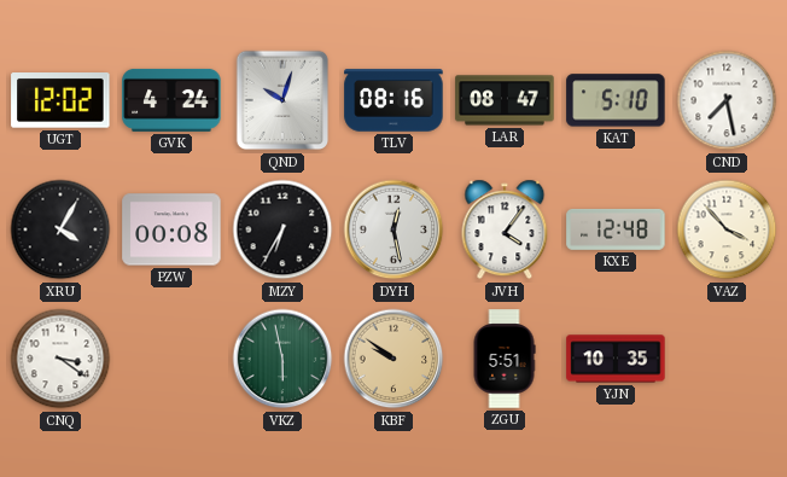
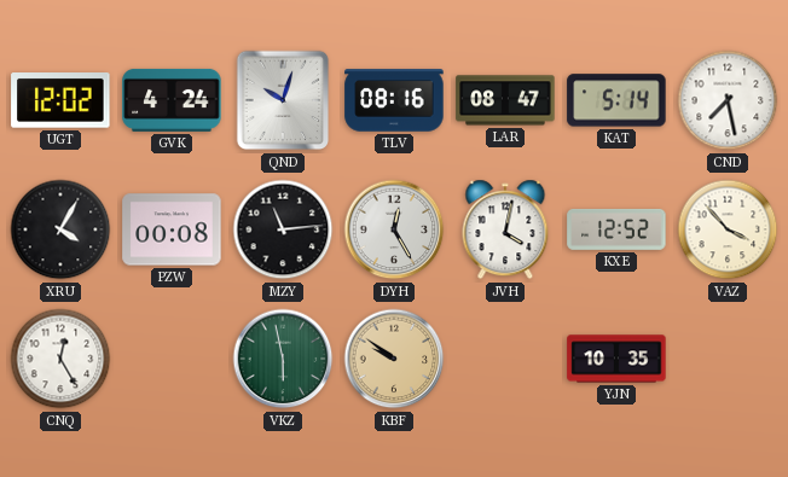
KAT: 5:10 -> 5:14
MZY: 6:35 -> 11:14
DYH: 12:28 -> 12:25
JVH: 4:06 -> 4:02
KXE: 12:48 -> 12:52
CNQ: 3:21 -> 12:25
ZGU: 5:51 -> none
